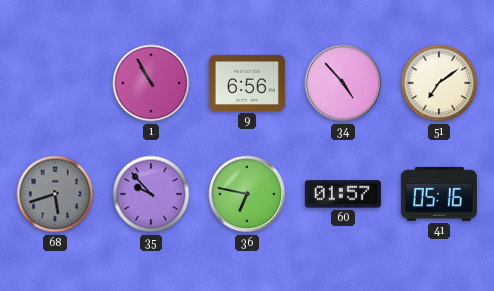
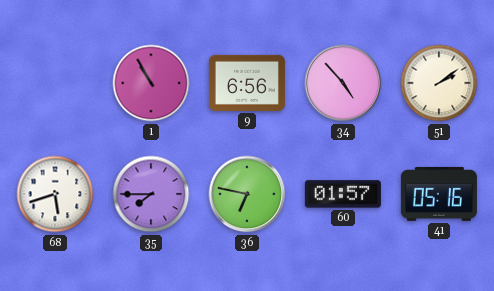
51: 7:09 -> 2:09
68 dial: grey -> white
35: 9:53 -> 7:45
